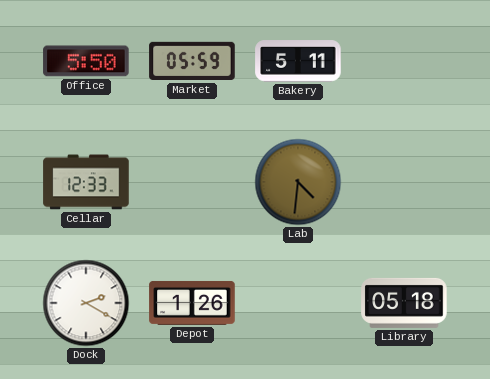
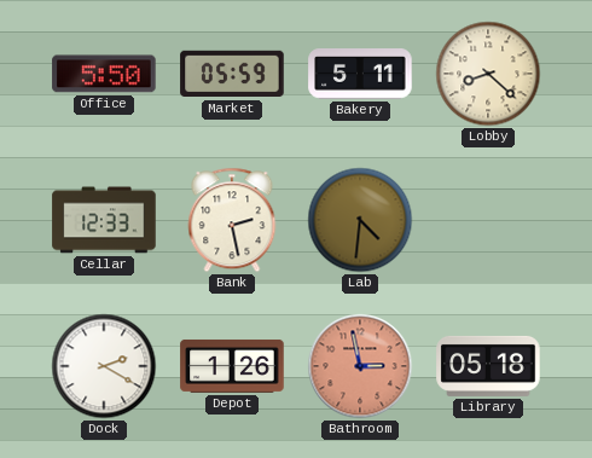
Lobby: none -> 8:22
Bank: none -> 2:28
Bathroom: none -> 2:58
